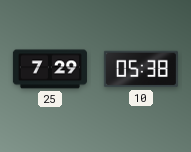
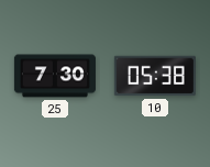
25: 7:29 -> 7:30
